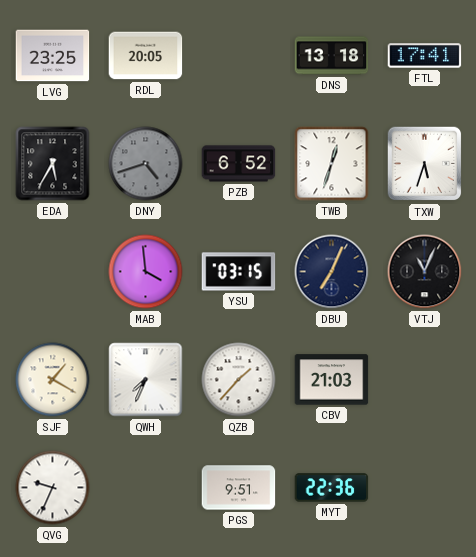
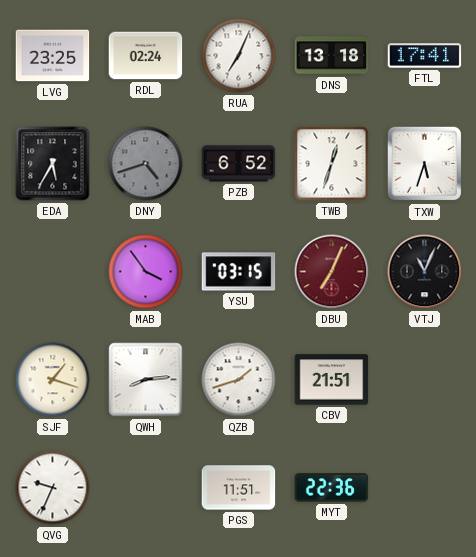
RDL: 20:05 -> 02:24
RUA: none -> 7:04
MAB: 3:59 -> 3:54
DBU dial: navy -> burgundy
SJF: 1:20 -> 1:18
QWH: 7:34 -> 8:14
QZB: 1:37 -> 1:42
CBV: 21:03 -> 21:51
PGS: 9:51 -> 11:51
